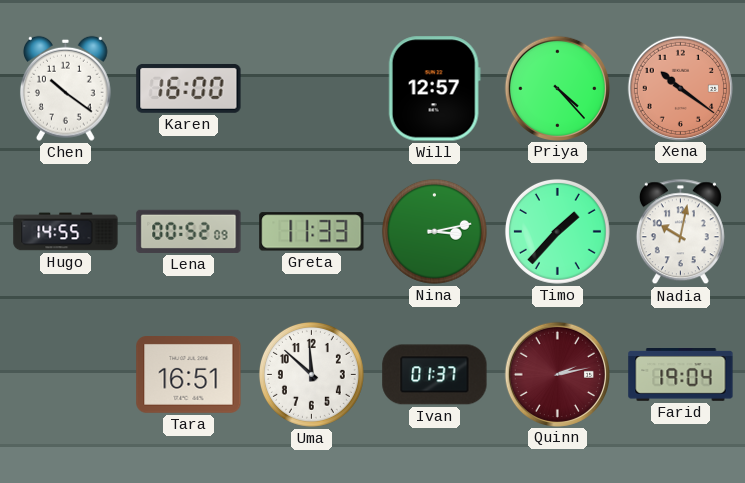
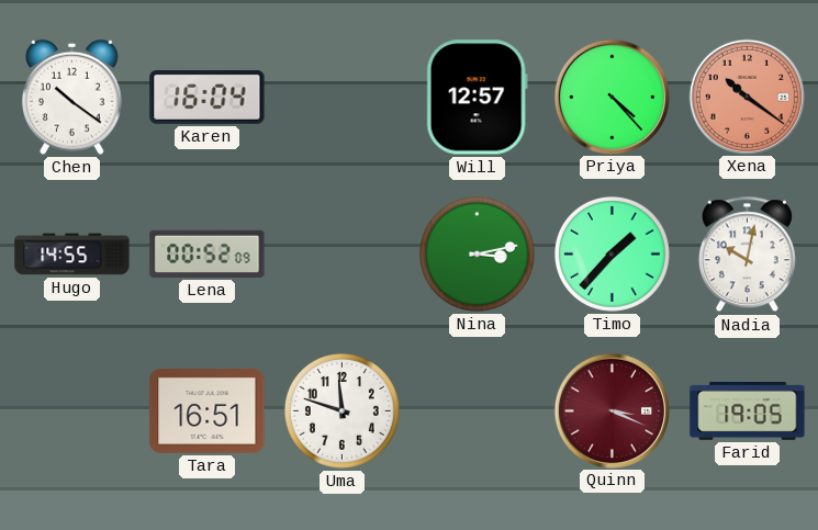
Karen: 16:00 -> 16:04
Greta: 11:33 -> none
Uma: 11:52 -> 11:48
Ivan: 01:37 -> none
Quinn: 2:13 -> 3:19
Farid: 19:04 -> 19:05
